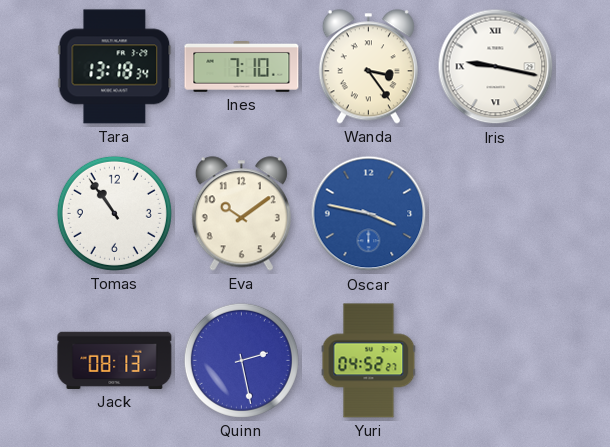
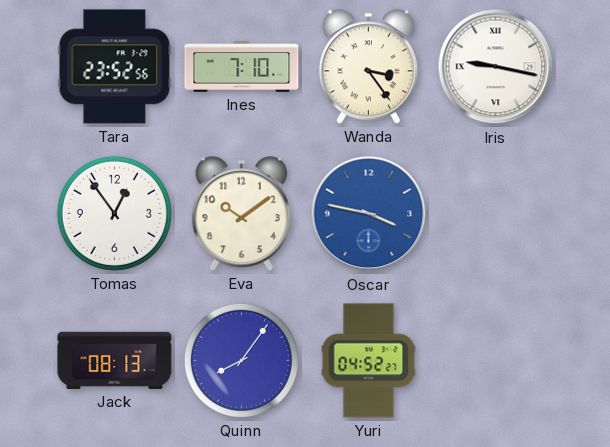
Tara: 13:18 -> 23:52
Tomas: 10:54 -> 12:54
Quinn: 2:28 -> 8:06
